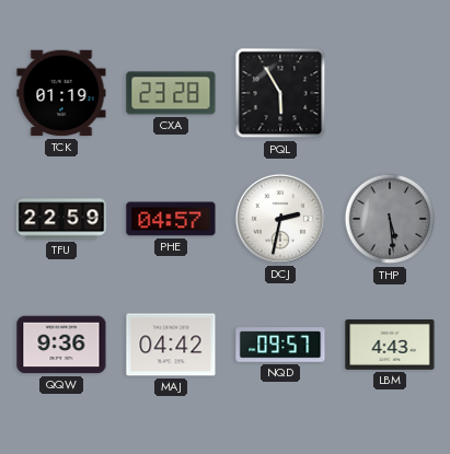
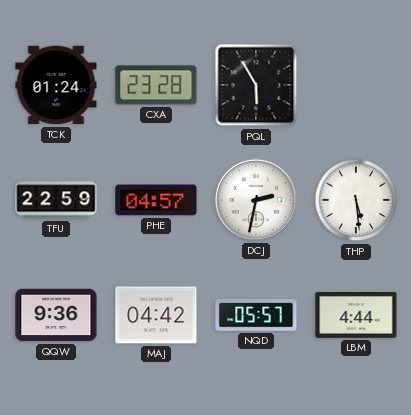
TCK: 01:19 -> 01:24
THP dial: grey -> white
NQD: 09:57 -> 05:57
LBM: 4:43 -> 4:44
